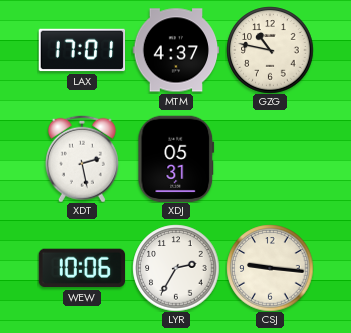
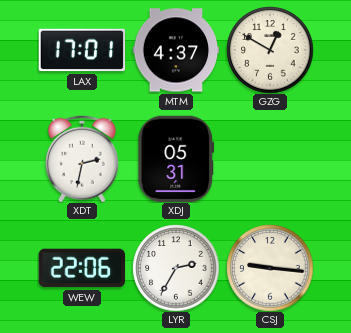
GZG: 10:47 -> 12:50
XDT: 2:28 -> 2:32
WEW: 10:06 -> 22:06
